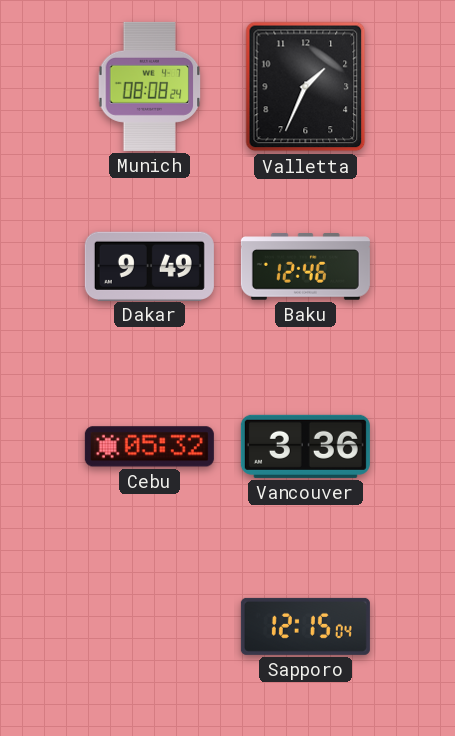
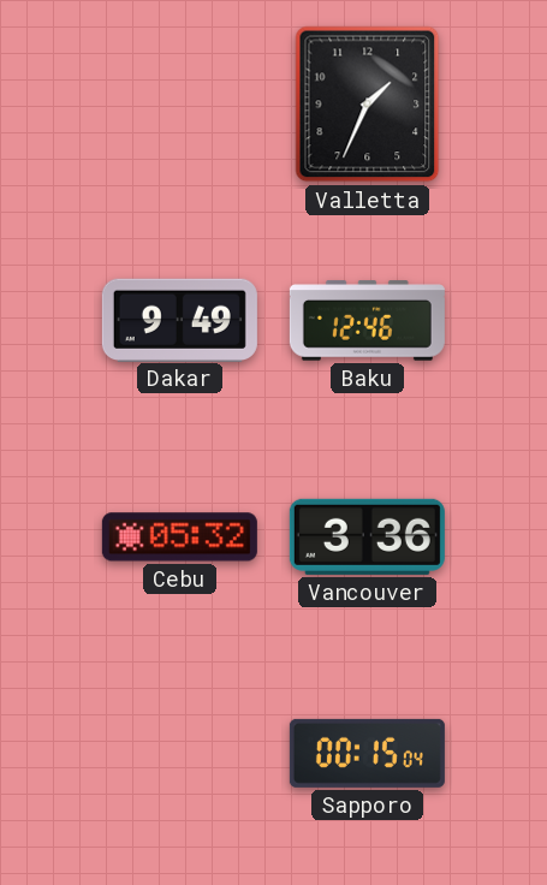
Munich: 08:08 -> none
Sapporo: 12:15 -> 00:15
